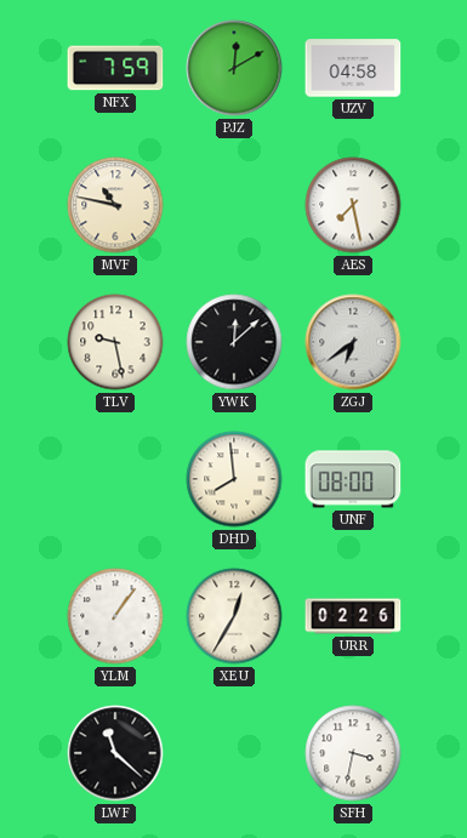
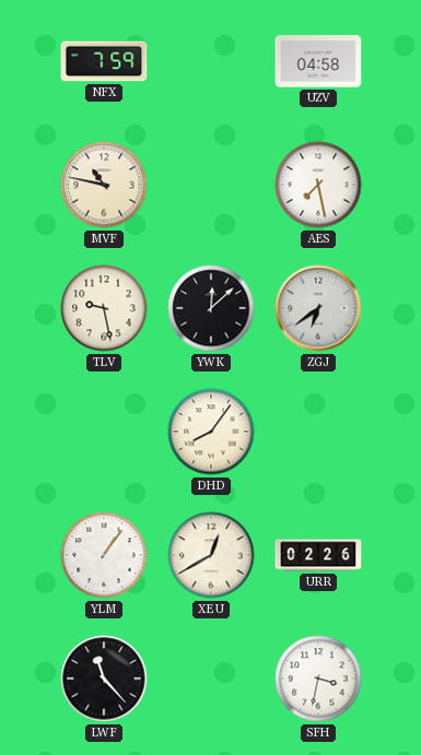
PJZ: 12:10 -> none
DHD: 7:59 -> 8:06
UNF: 08:00 -> none
XEU: 12:35 -> 12:40
LWF: 11:22 -> 11:23
